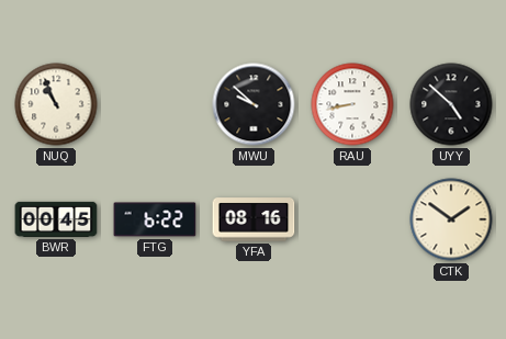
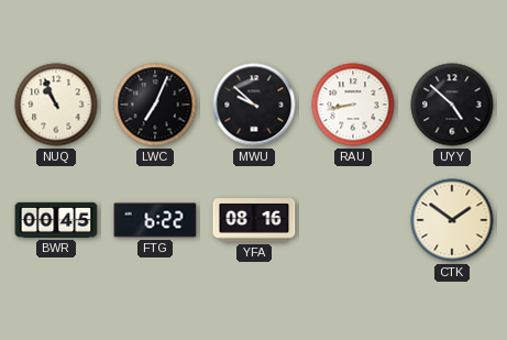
LWC: none -> 7:04
